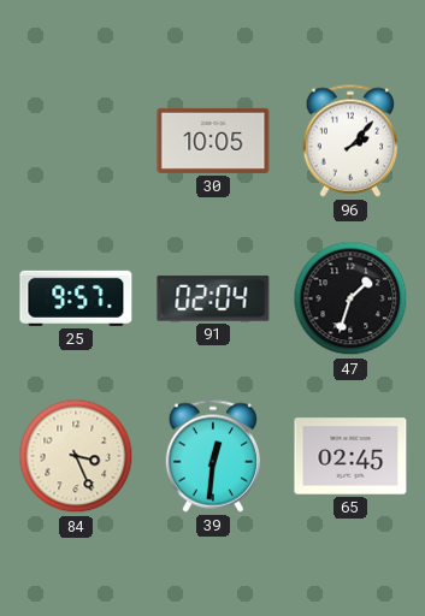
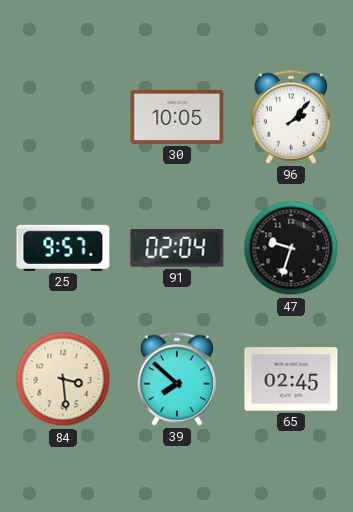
47: 1:33 -> 9:33
84: 3:26 -> 3:29
39: 12:31 -> 7:52
